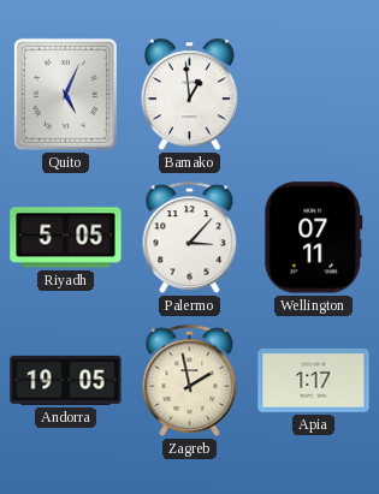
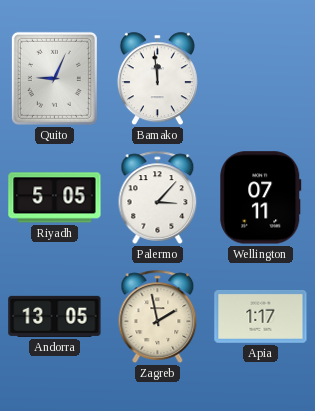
Quito: 5:04 -> 9:04
Bamako: 12:59 -> 11:59
Andorra: 19:05 -> 13:05
